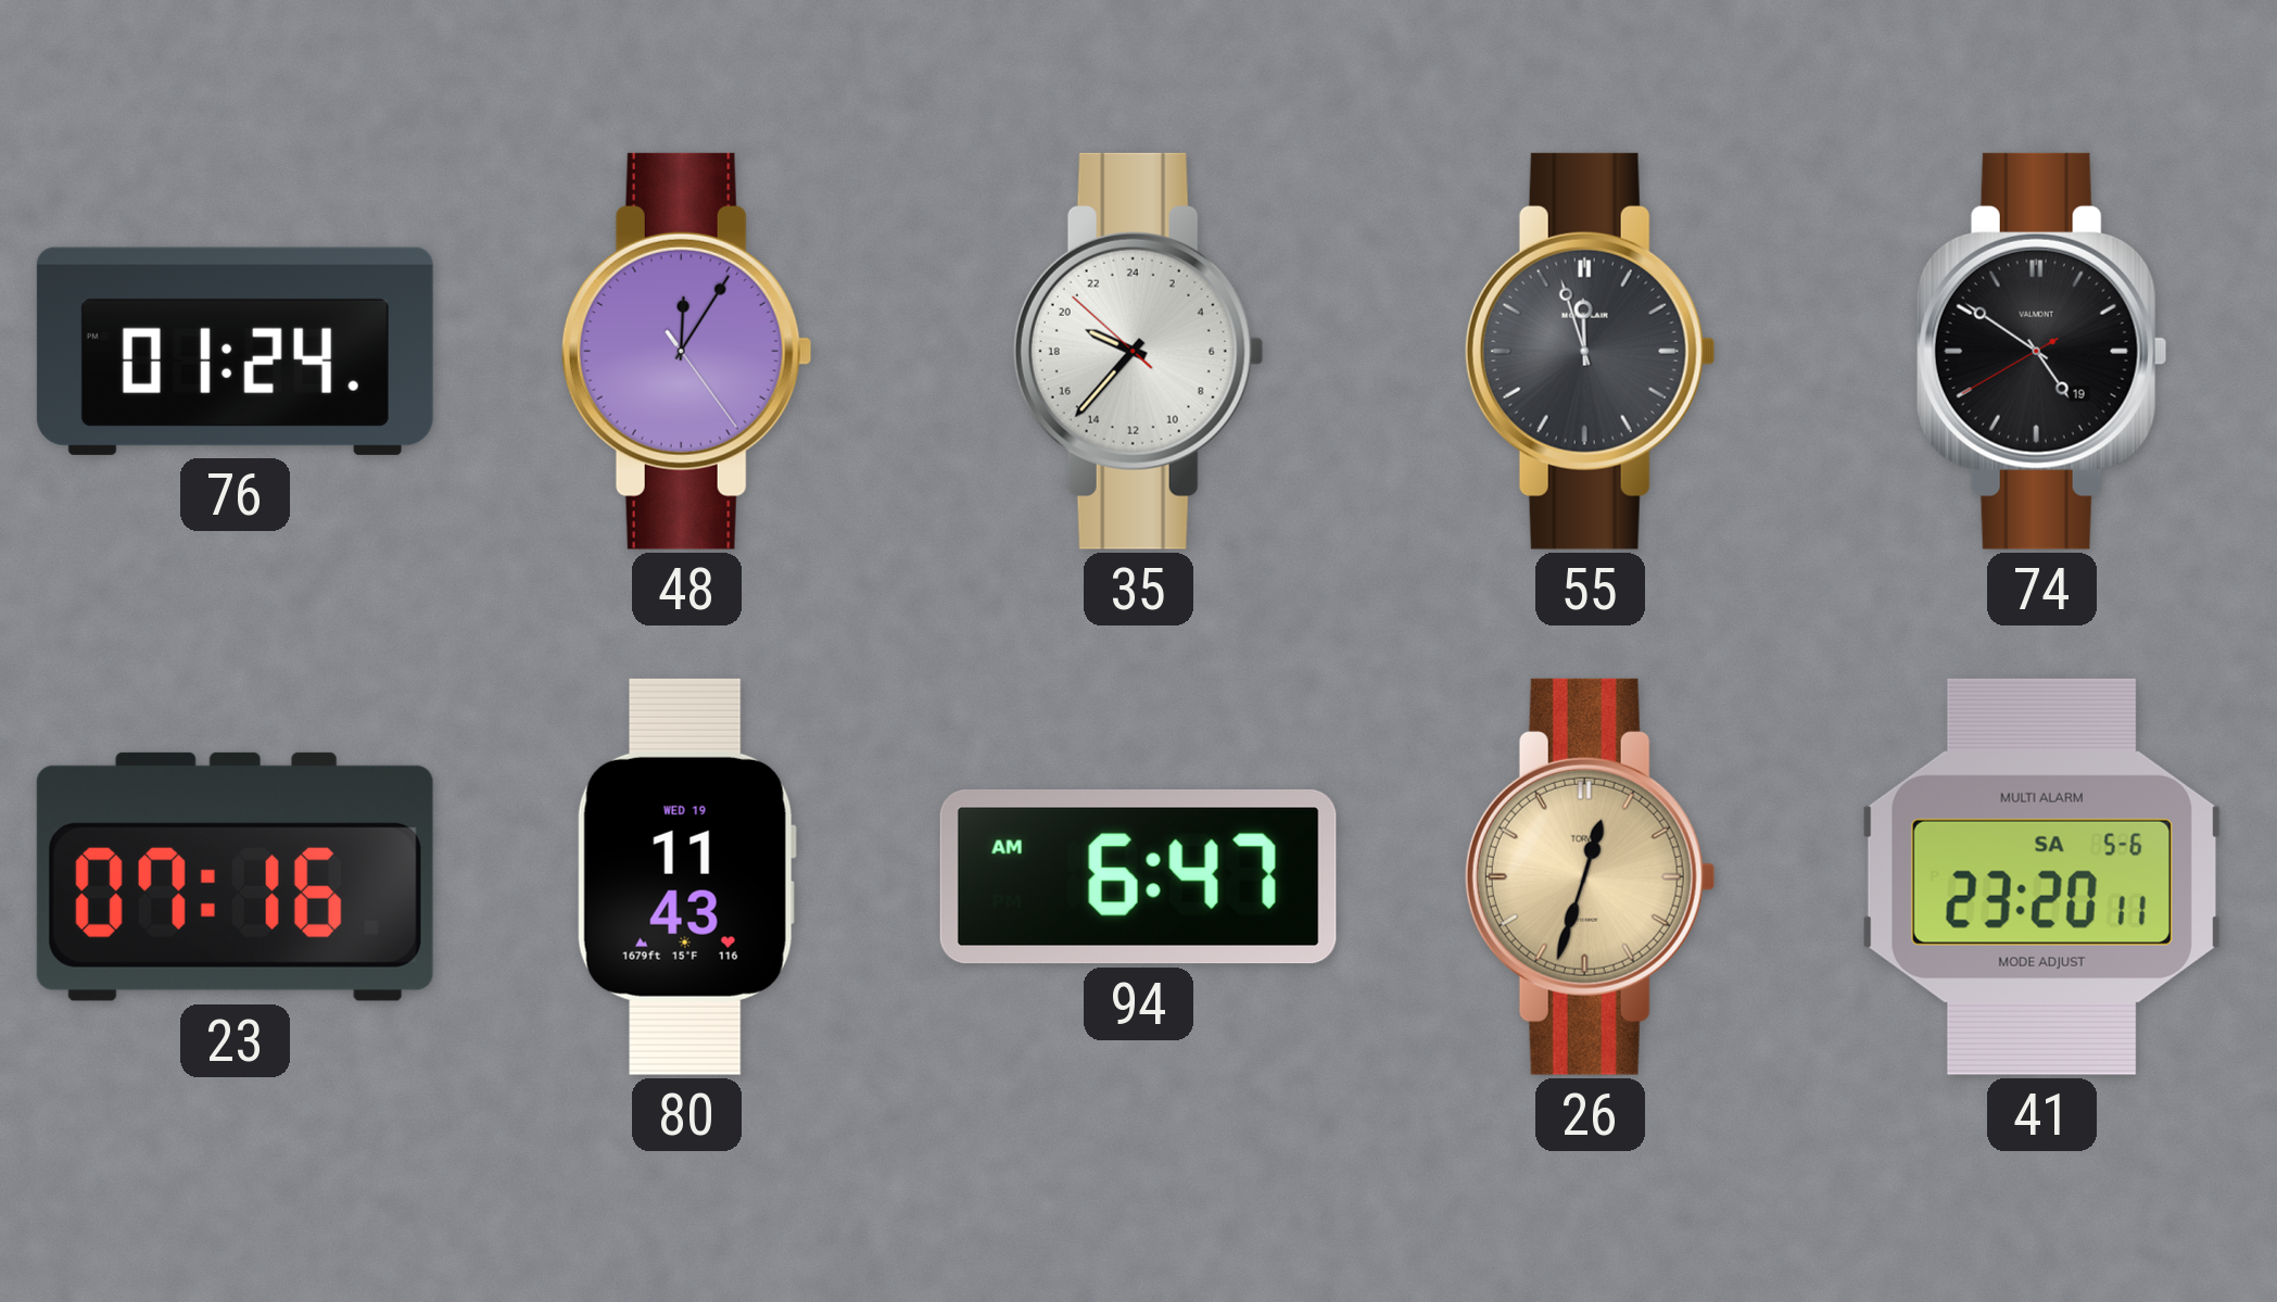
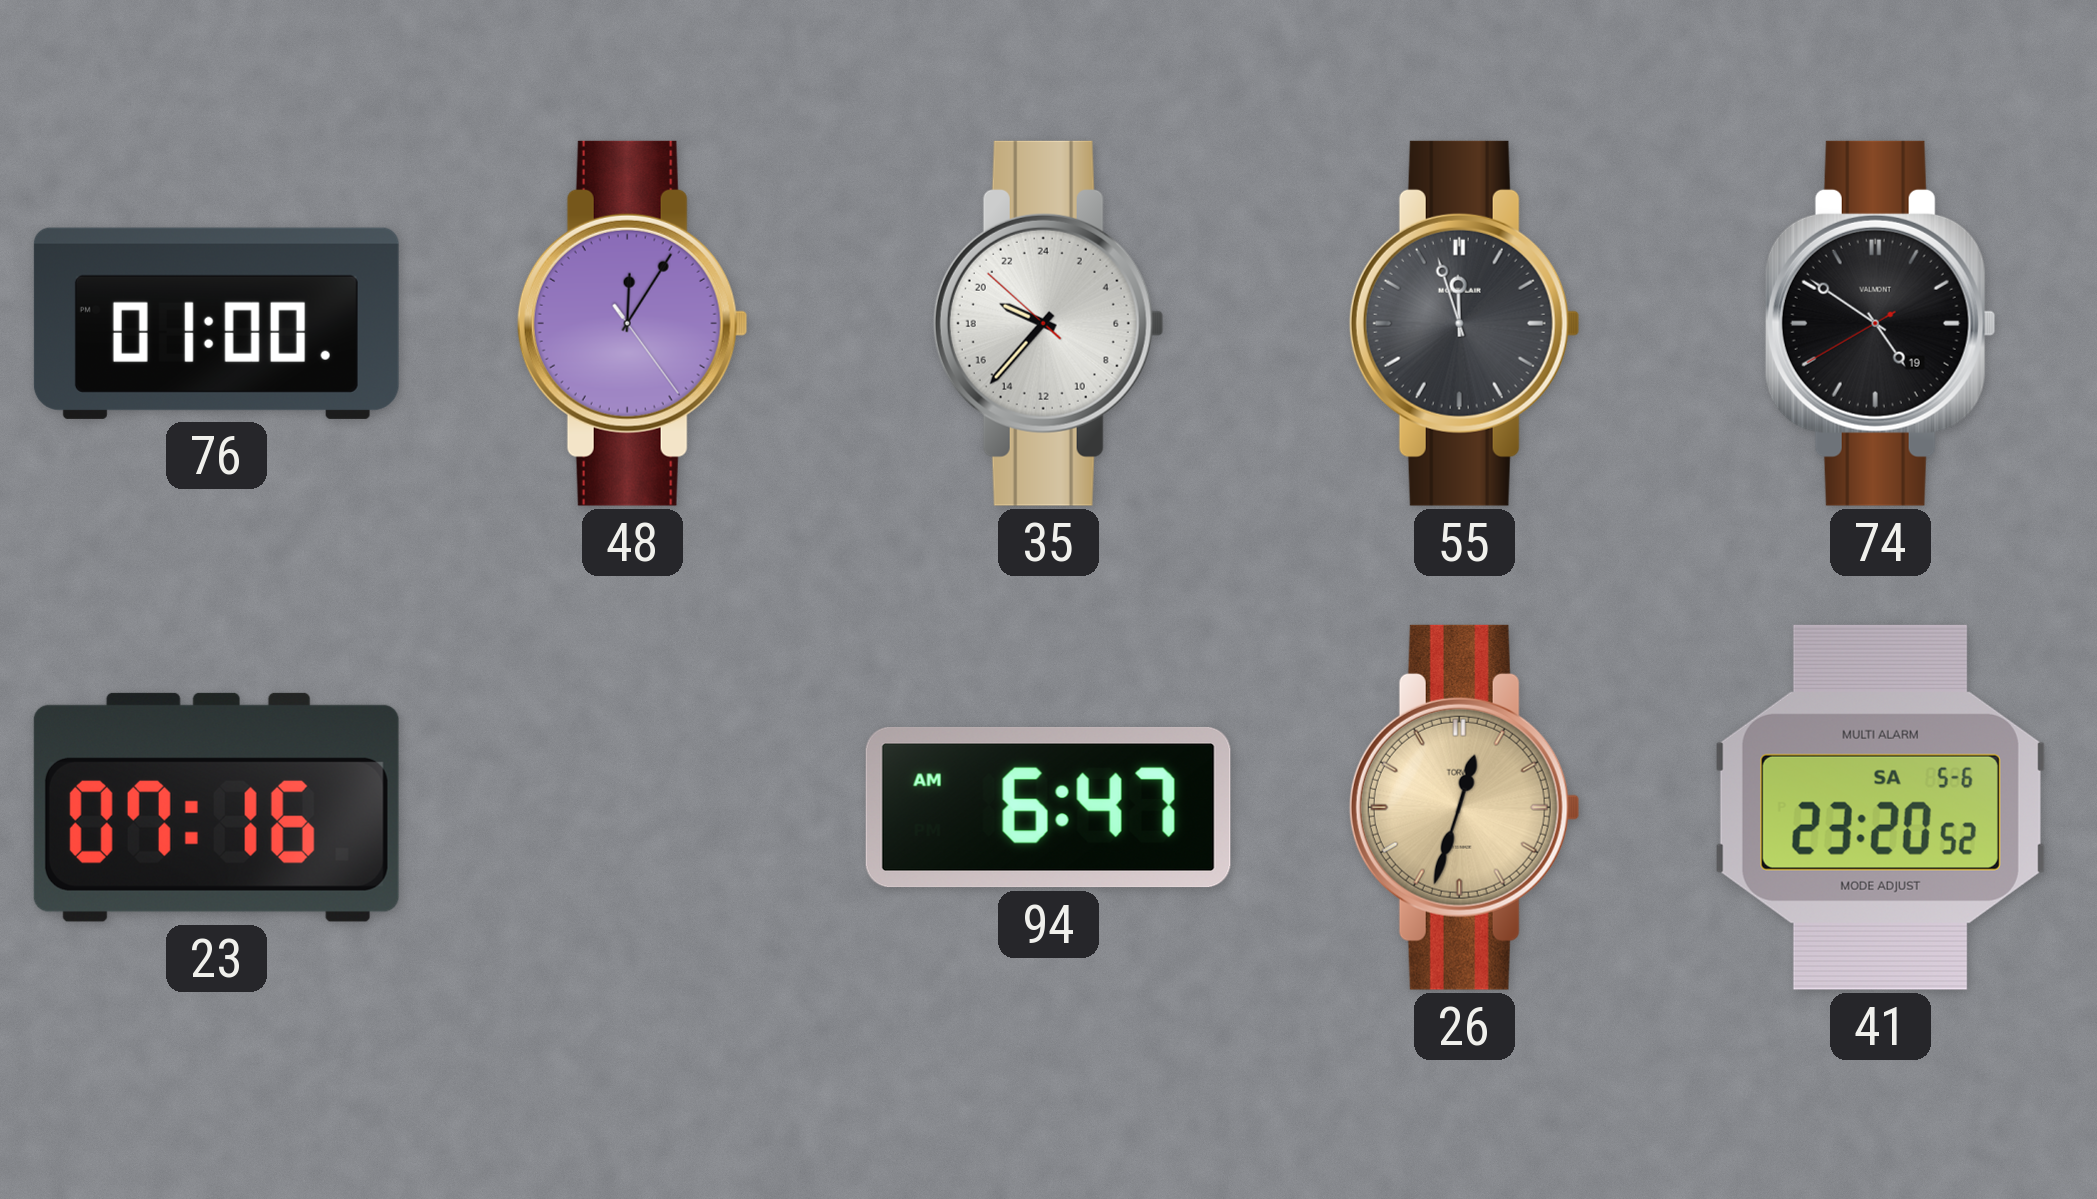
76: 01:24 -> 01:00
80: 11:43 -> none
41: 23:20:11 -> 23:20:52
